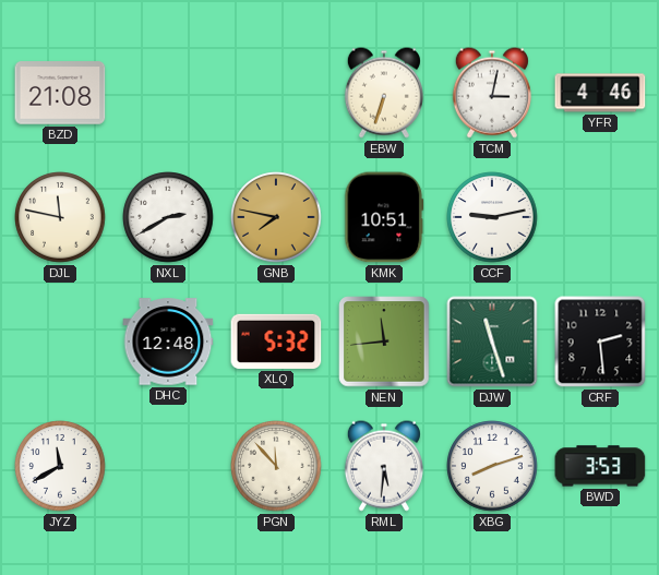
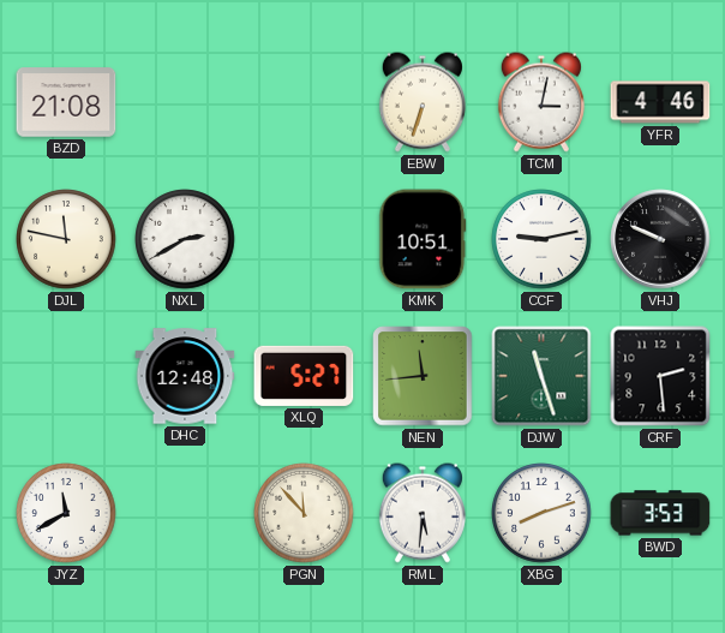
GNB: 7:47 -> none
VHJ: none -> 9:49
XLQ: 5:32 -> 5:27
